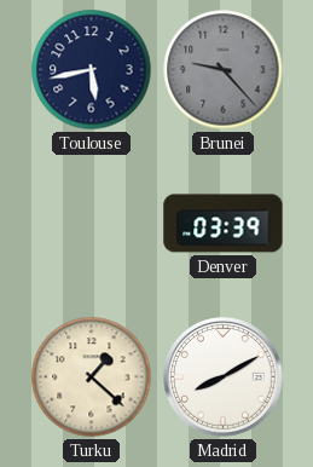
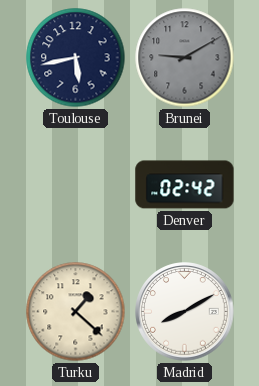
Brunei: 9:23 -> 9:10
Denver: 03:39 -> 02:42
